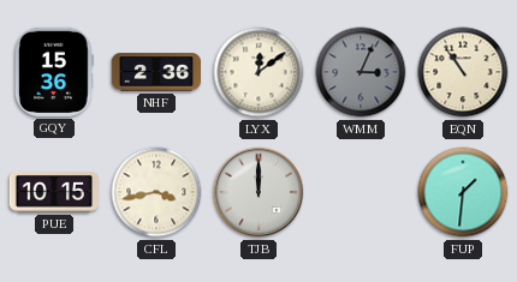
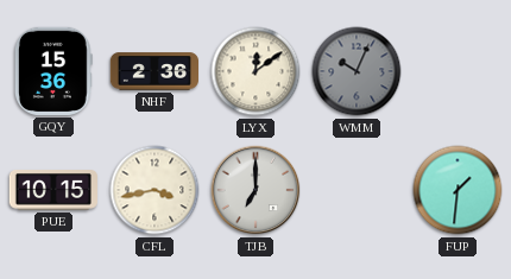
WMM: 3:04 -> 10:04
EQN: 10:54 -> none
TJB: 12:00 -> 7:00
